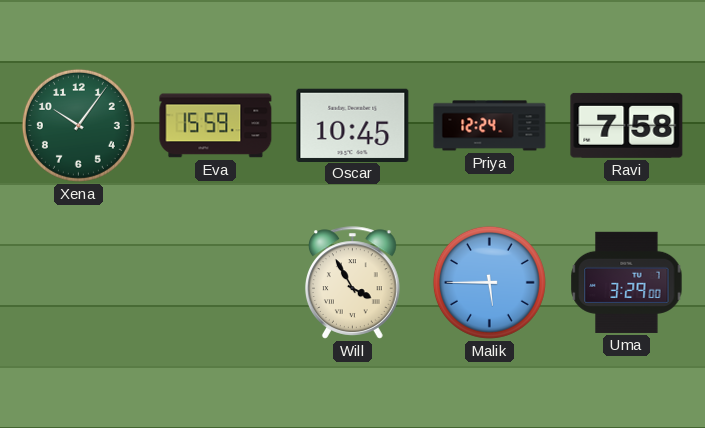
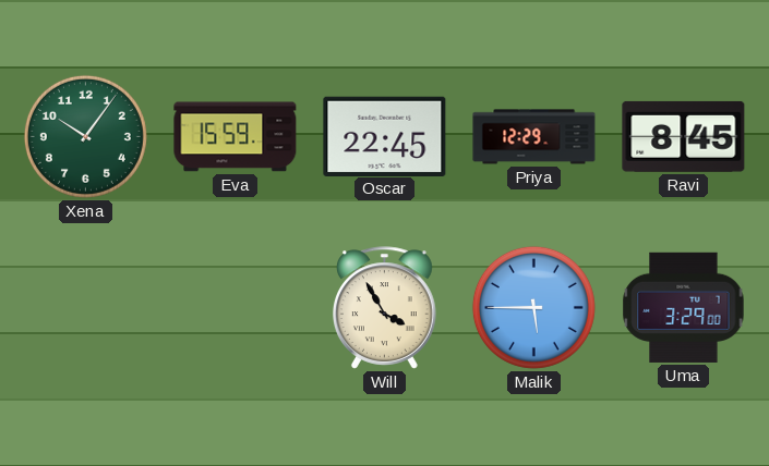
Oscar: 10:45 -> 22:45
Priya: 12:24 -> 12:29
Ravi: 7:58 -> 8:45
